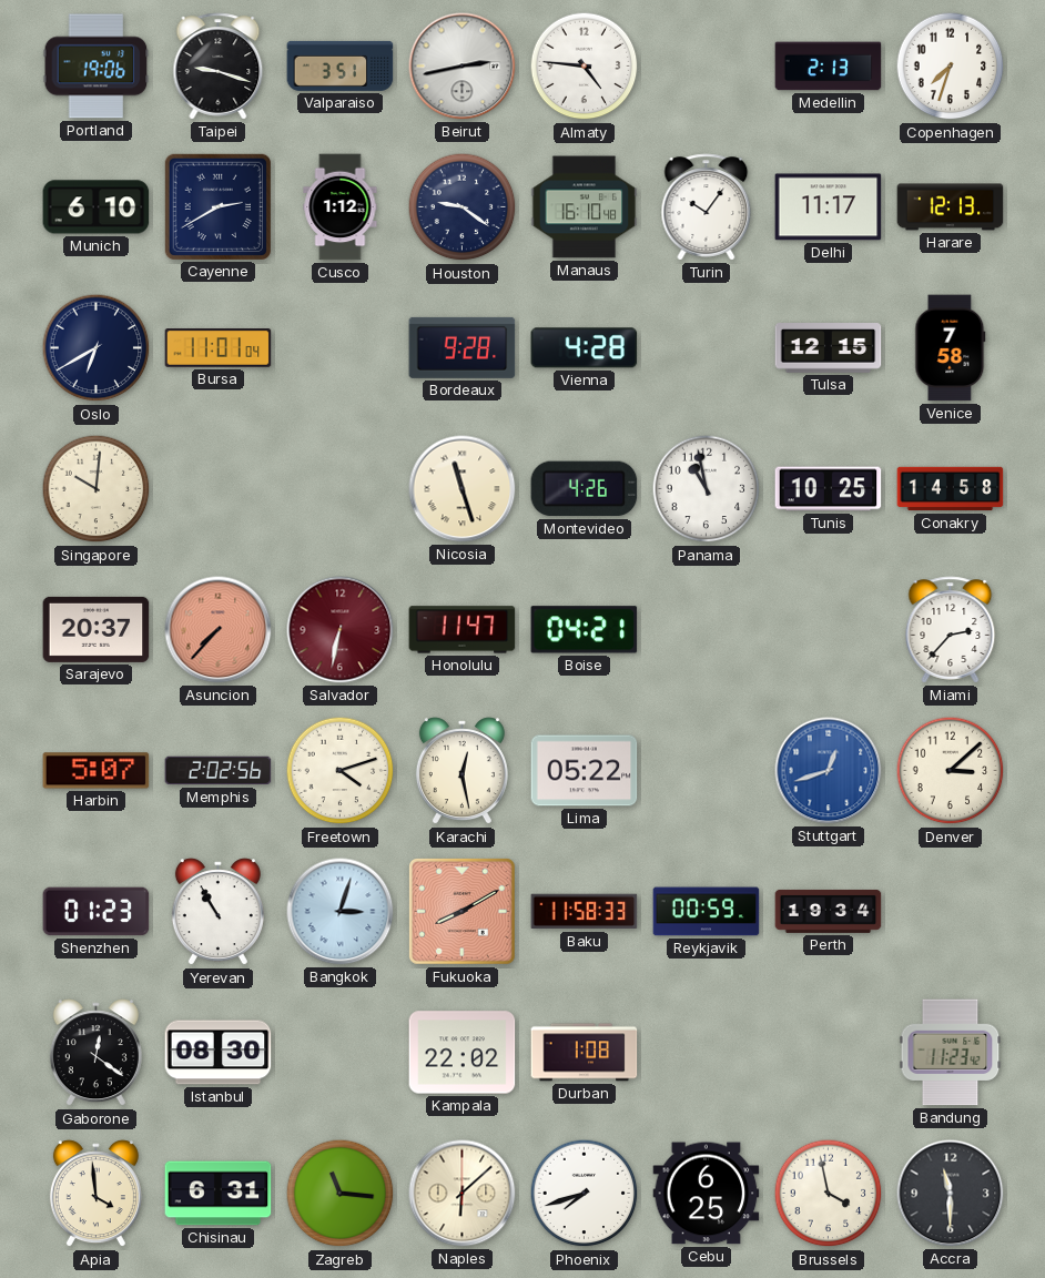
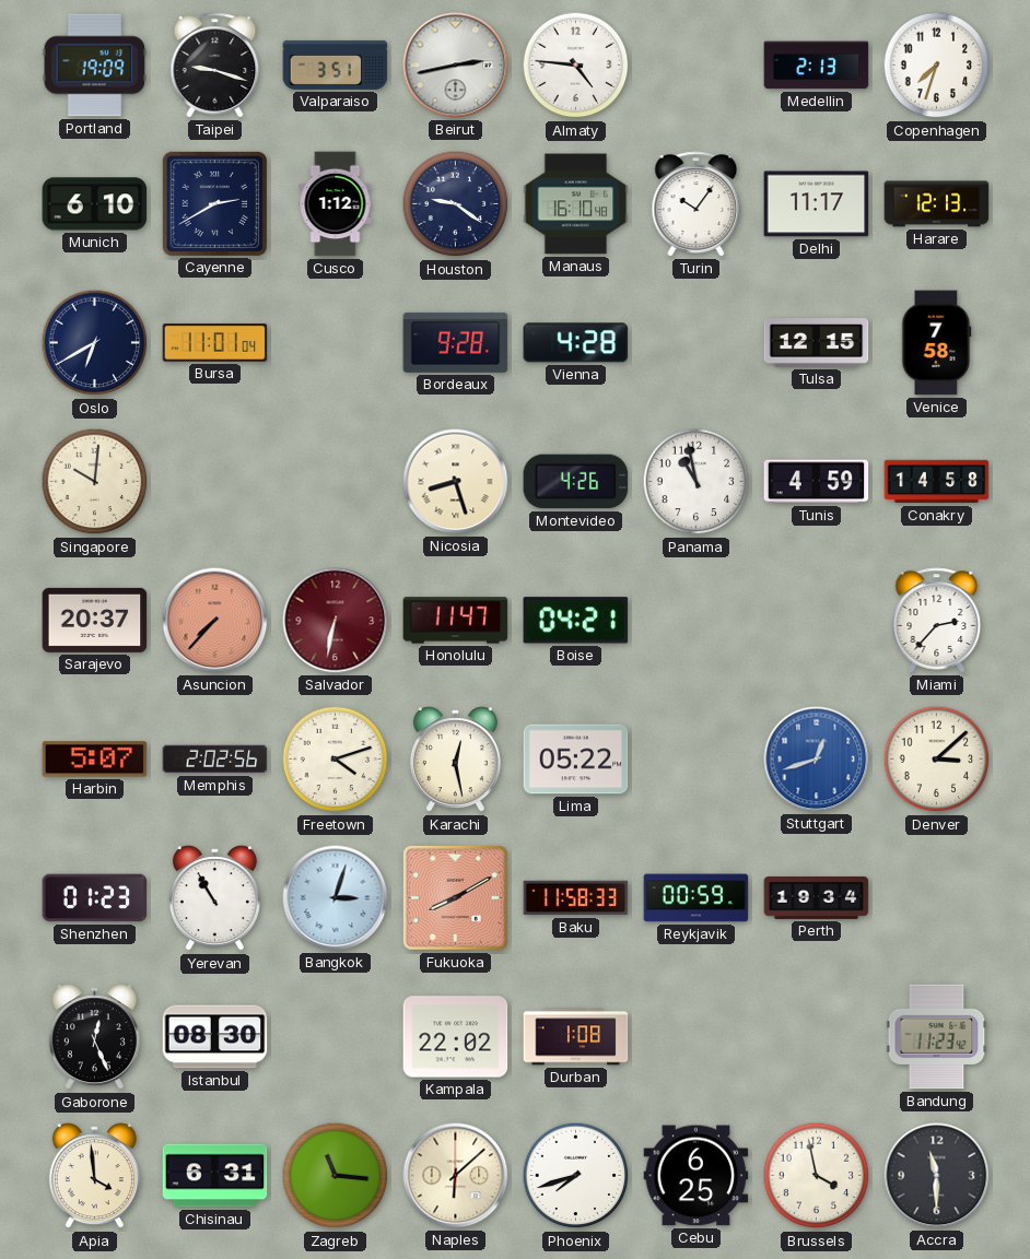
Portland: 19:06 -> 19:09
Nicosia: 11:27 -> 8:27
Tunis: 10:25 -> 4:59
Gaborone: 12:21 -> 12:26
